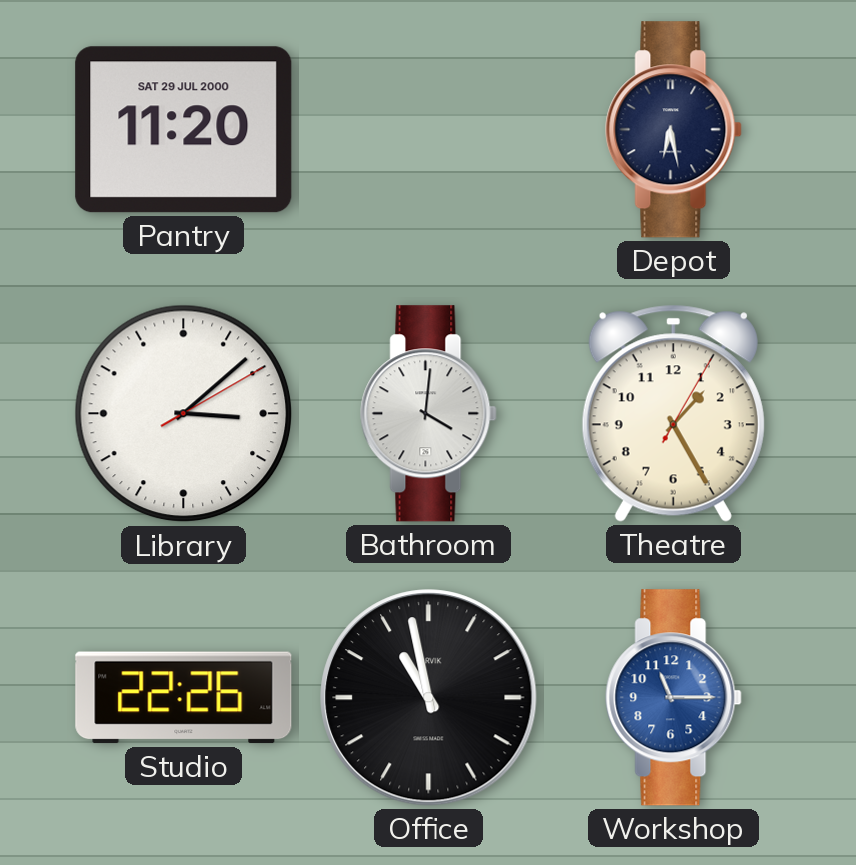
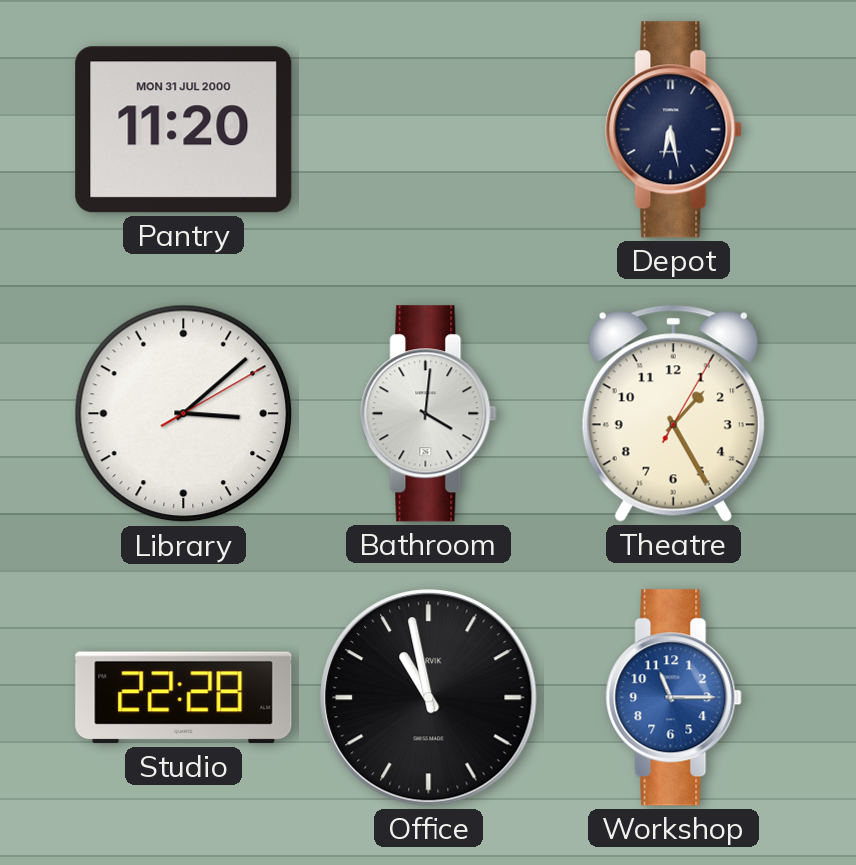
Pantry date: SAT 29 JUL 2000 -> MON 31 JUL 2000
Studio: 22:26 -> 22:28
